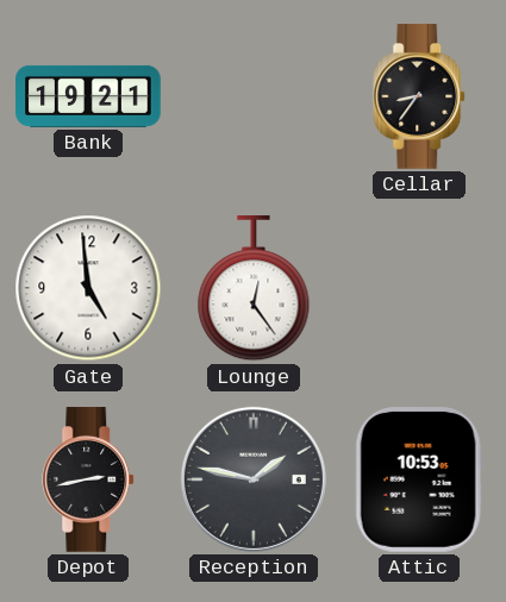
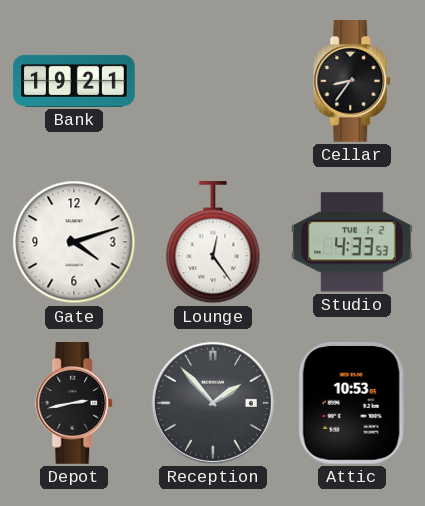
Gate: 4:59 -> 4:12
Studio: none -> 4:33
Reception: 1:47 -> 1:53
